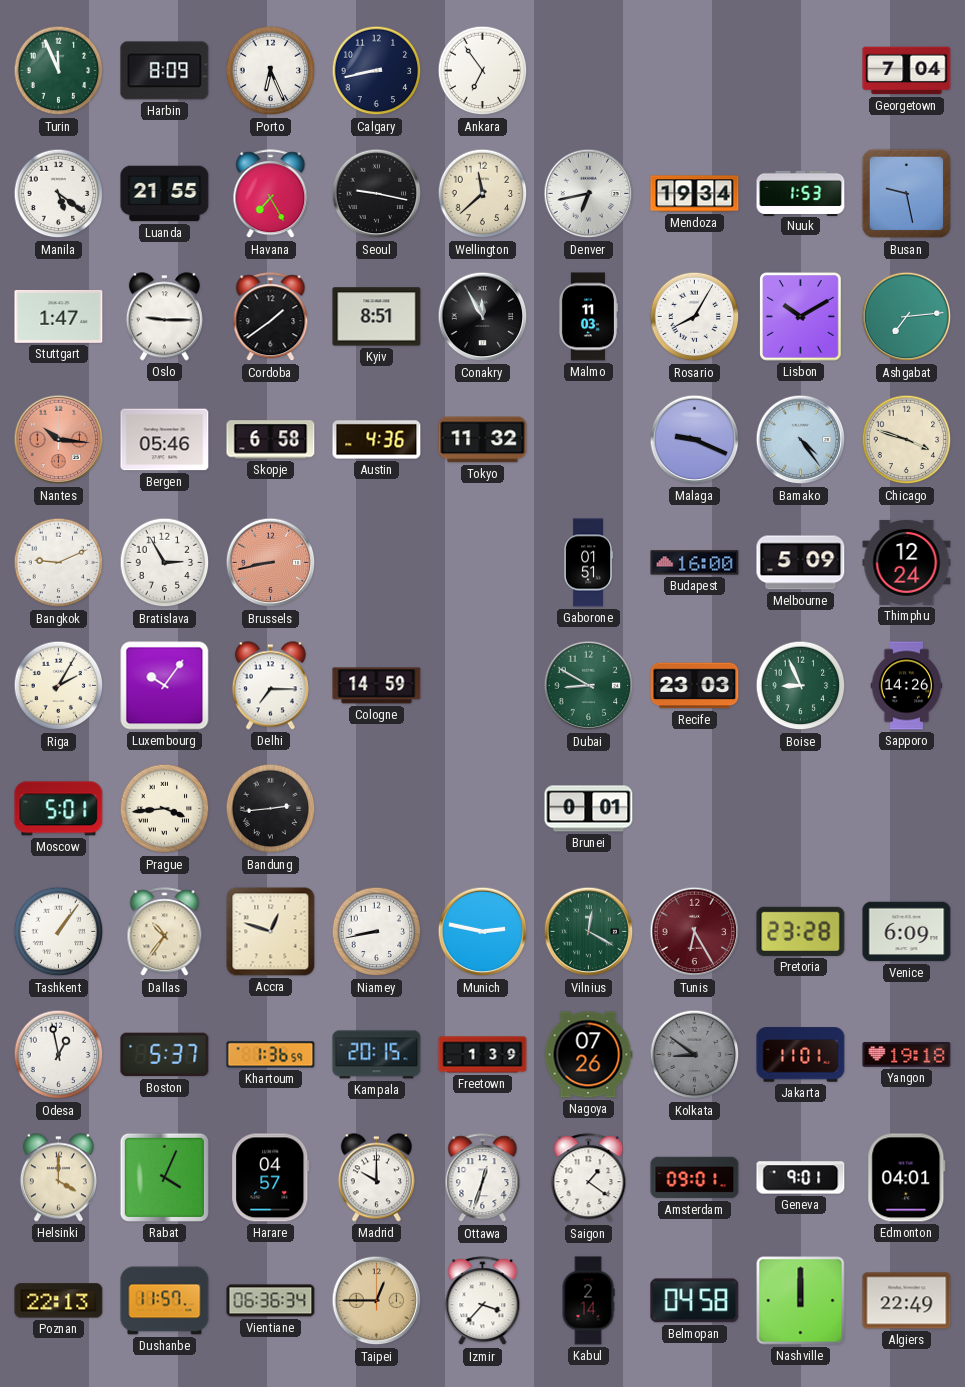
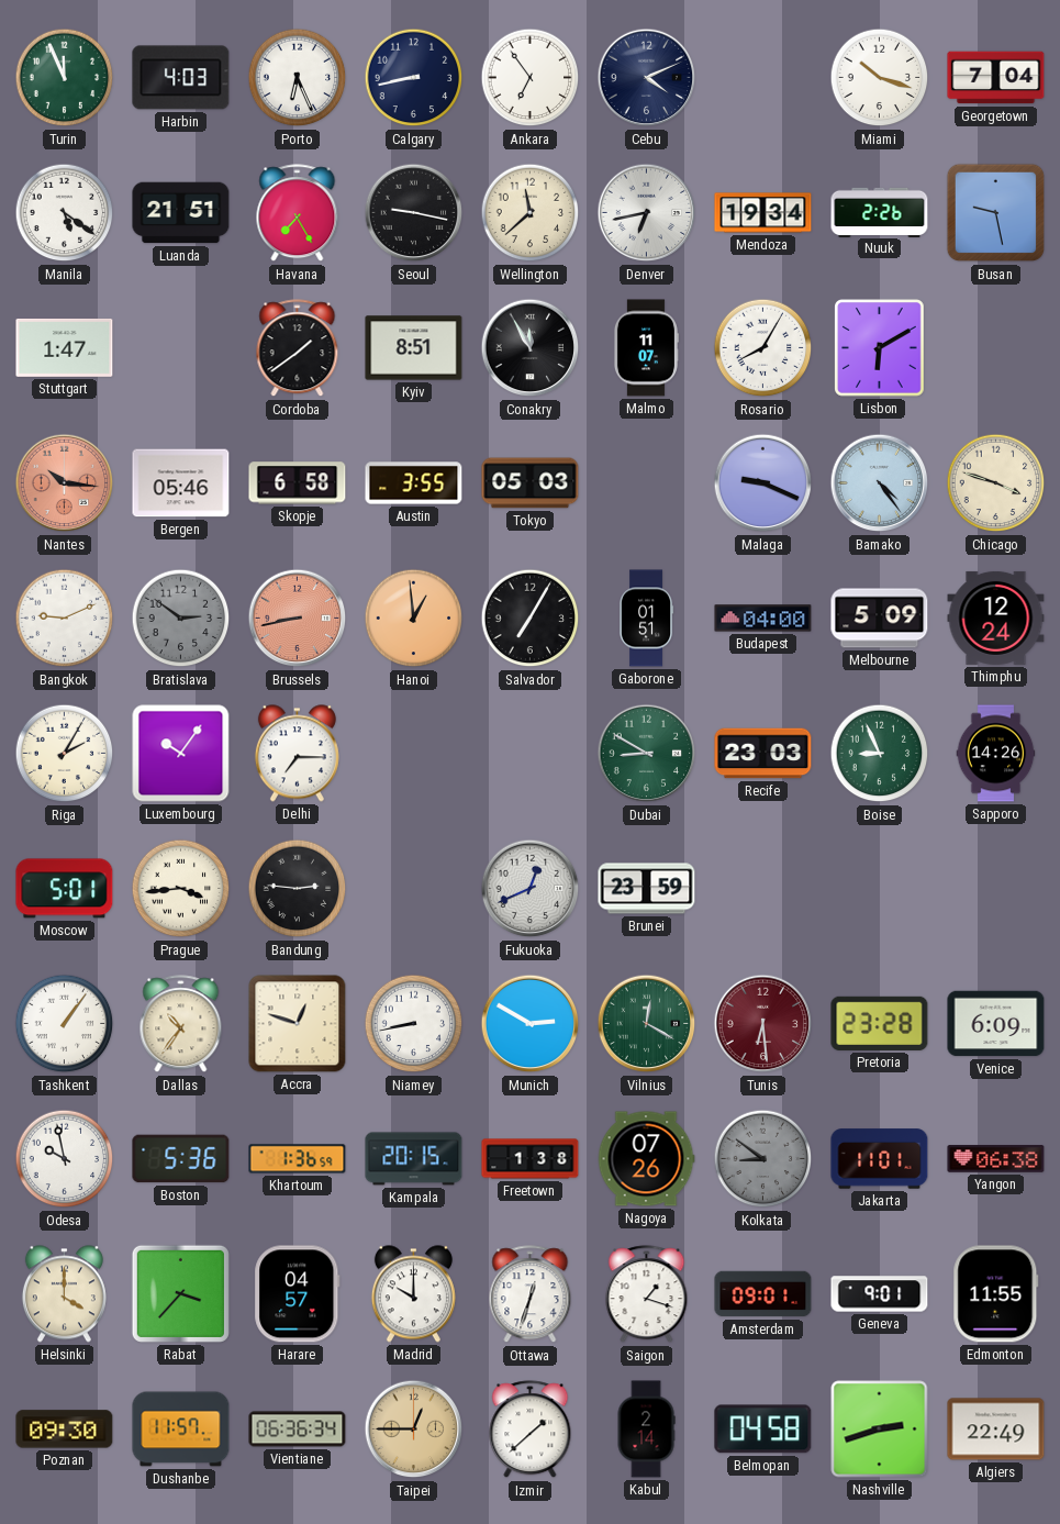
Harbin: 8:09 -> 4:03
Cebu: none -> 4:11
Miami: none -> 10:18
Luanda: 21:55 -> 21:51
Nuuk: 1:53 -> 2:26
Oslo: 9:15 -> none
Malmo: 11:03 -> 11:07
Lisbon: 10:10 -> 6:10
Ashgabat: 7:14 -> none
Austin: 4:36 -> 3:55
Tokyo: 11:32 -> 05:03
Bratislava: 2:55 -> 2:51
Bratislava dial: white -> grey
Hanoi: none -> 12:59
Salvador: none -> 7:05
Budapest: 16:00 -> 04:00
Cologne: 14:59 -> none
Bandung: 2:44 -> 2:46
Fukuoka: none -> 12:41
Brunei: 0:01 -> 23:59
Munich: 2:47 -> 2:50
Tunis: 6:25 -> 6:29
Odesa: 12:58 -> 9:58
Boston: 5:37 -> 5:36
Freetown: 1:39 -> 1:38
Yangon: 19:18 -> 06:38
Rabat: 4:04 -> 3:37
Saigon: 1:21 -> 1:18
Edmonton: 04:01 -> 11:55
Poznan: 22:13 -> 09:30
Izmir: 3:37 -> 1:38
Nashville: 12:00 -> 2:42
